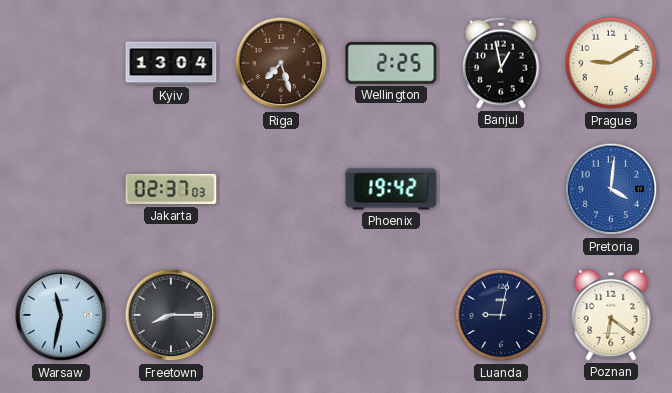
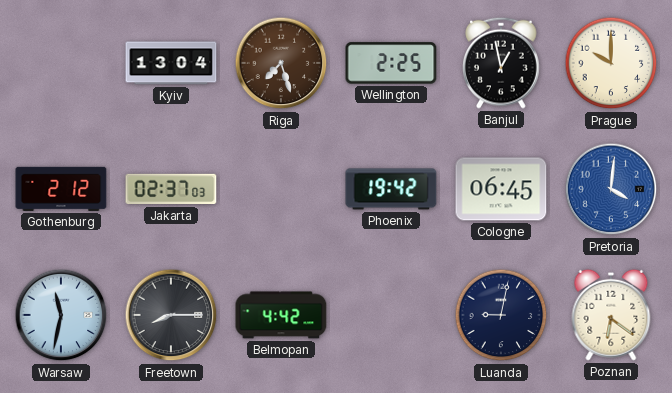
Prague: 9:10 -> 10:00
Gothenburg: none -> 2:12
Cologne: none -> 06:45
Belmopan: none -> 4:42
